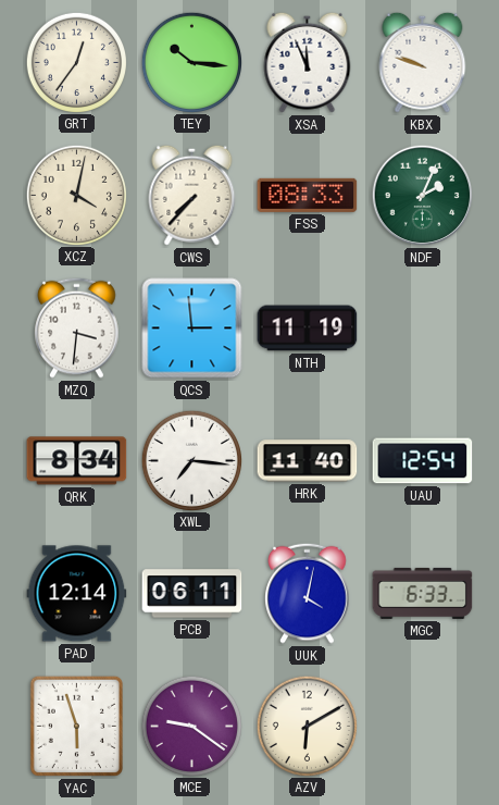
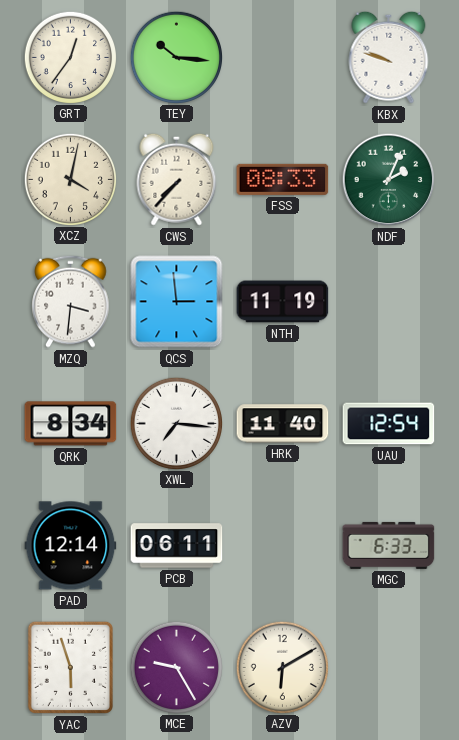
XSA: 11:56 -> none
UUK: 4:02 -> none
MCE: 9:21 -> 9:25
